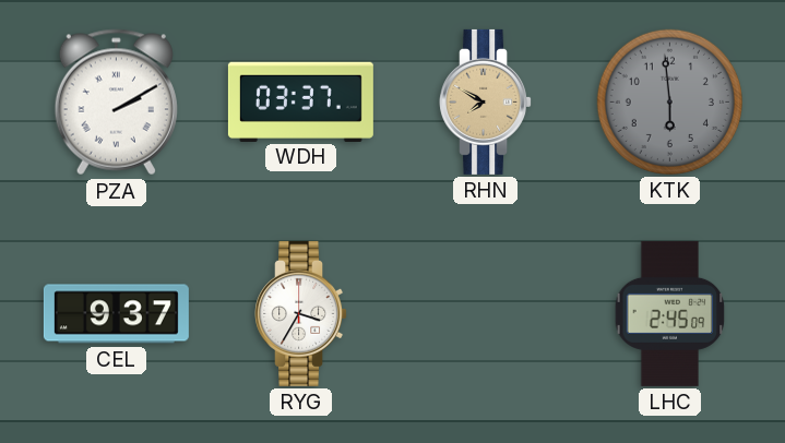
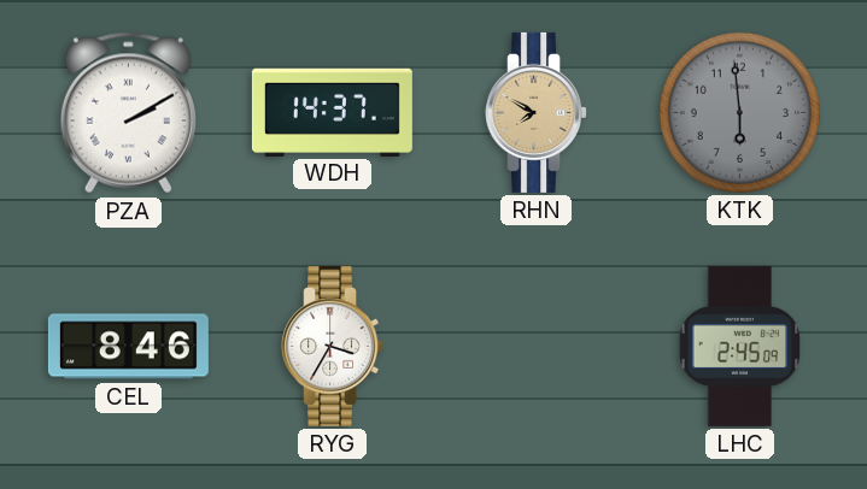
WDH: 03:37 -> 14:37
CEL: 9:37 -> 8:46
